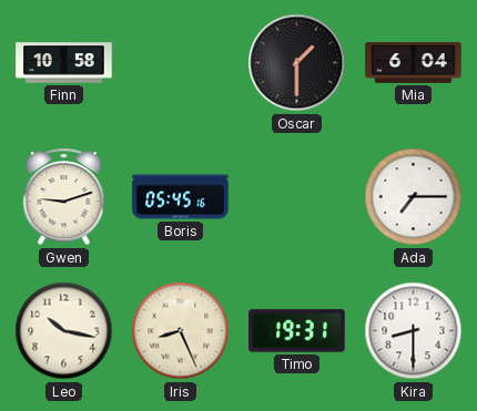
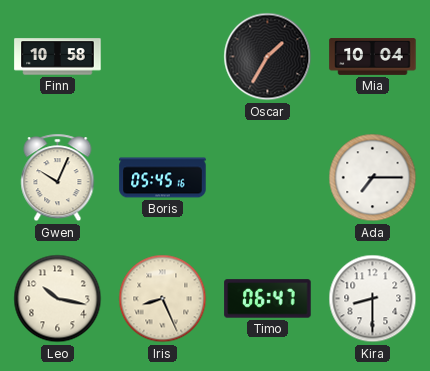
Oscar: 1:30 -> 1:35
Mia: 6:04 -> 10:04
Gwen: 9:12 -> 10:04
Timo: 19:31 -> 06:47
